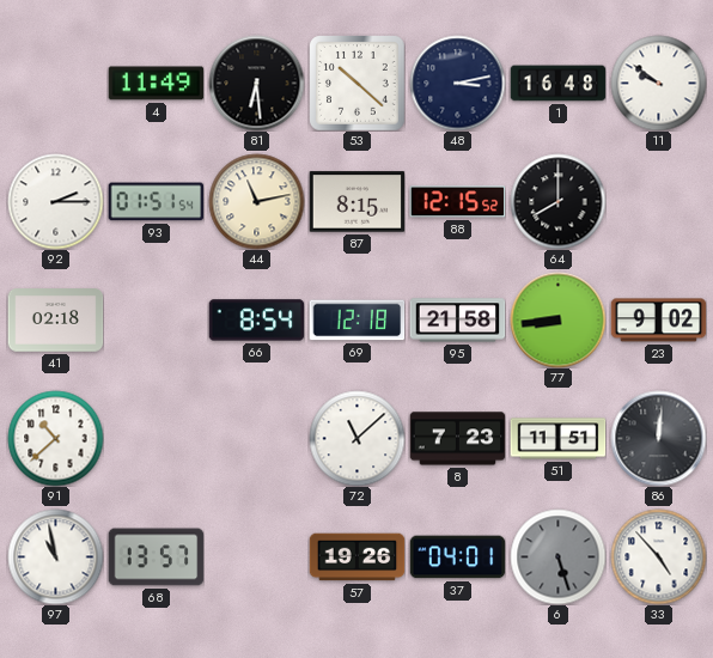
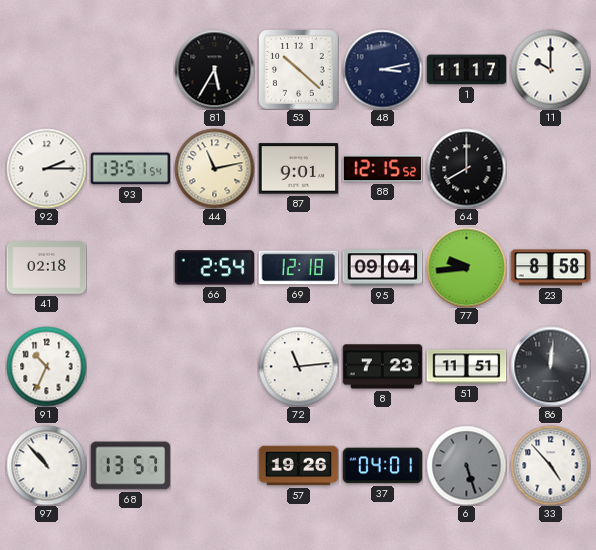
4: 11:49 -> none
81: 6:29 -> 5:35
1: 16:48 -> 11:17
11: 9:51 -> 10:00
93: 01:51 -> 13:51
87: 8:15 -> 9:01
66: 8:54 -> 2:54
95: 21:58 -> 09:04
77: 8:44 -> 9:44
23: 9:02 -> 8:58
91: 10:38 -> 10:34
72: 11:08 -> 11:14
97: 10:58 -> 10:53
